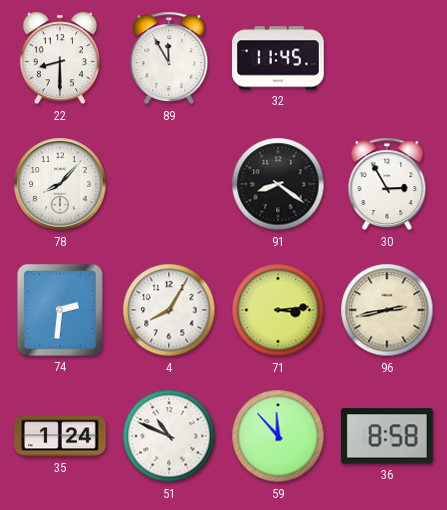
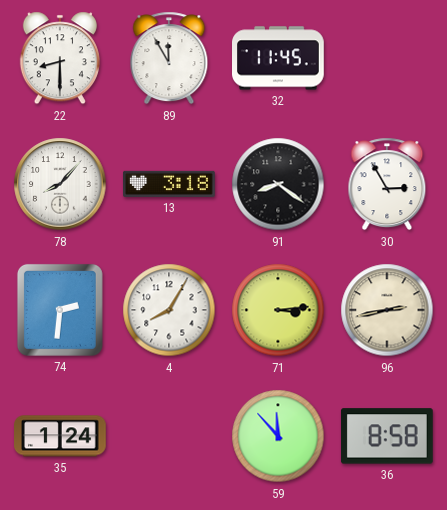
13: none -> 3:18
51: 10:49 -> none
